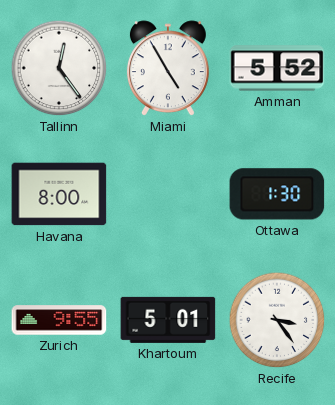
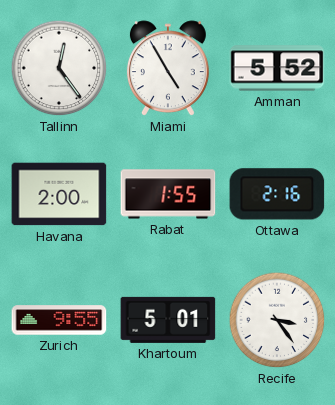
Havana: 8:00 -> 2:00
Rabat: none -> 1:55
Ottawa: 1:30 -> 2:16
